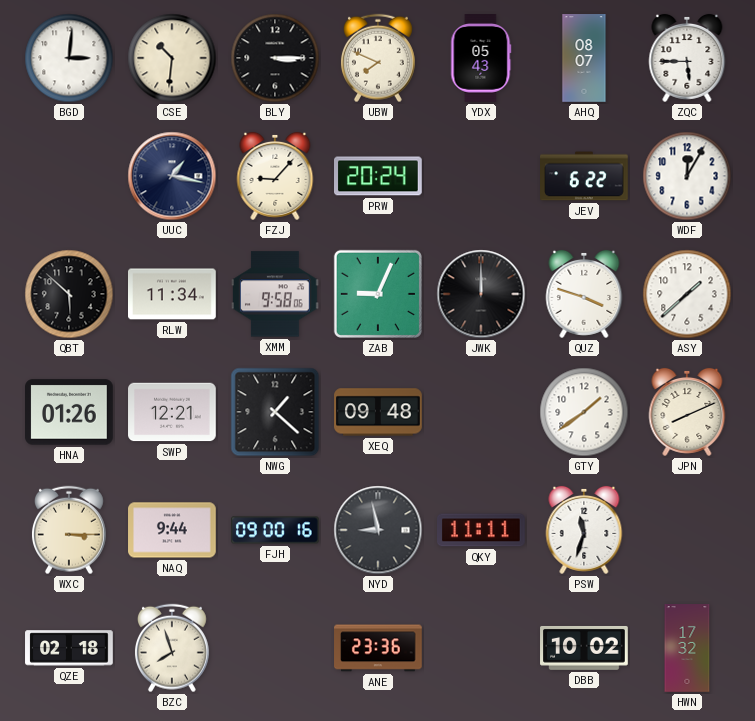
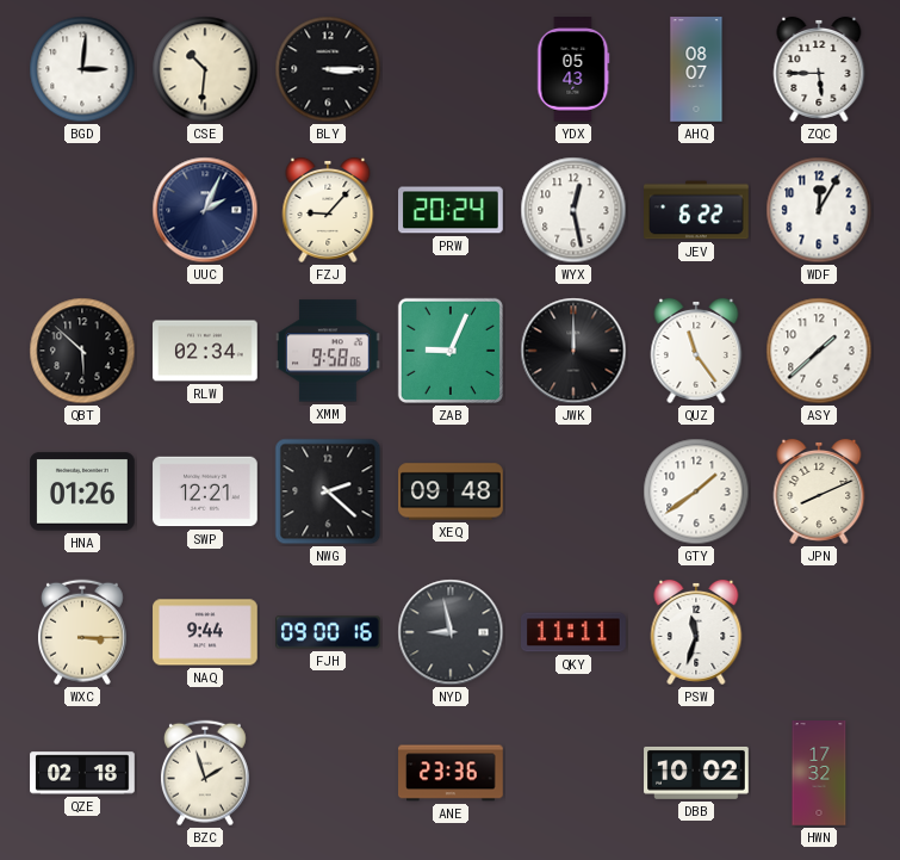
UBW: 7:49 -> none
UUC: 1:17 -> 2:04
WYX: none -> 12:28
RLW: 11:34 -> 02:34
QUZ: 3:48 -> 11:24
NWG: 1:22 -> 2:22
BZC: 7:57 -> 1:57
